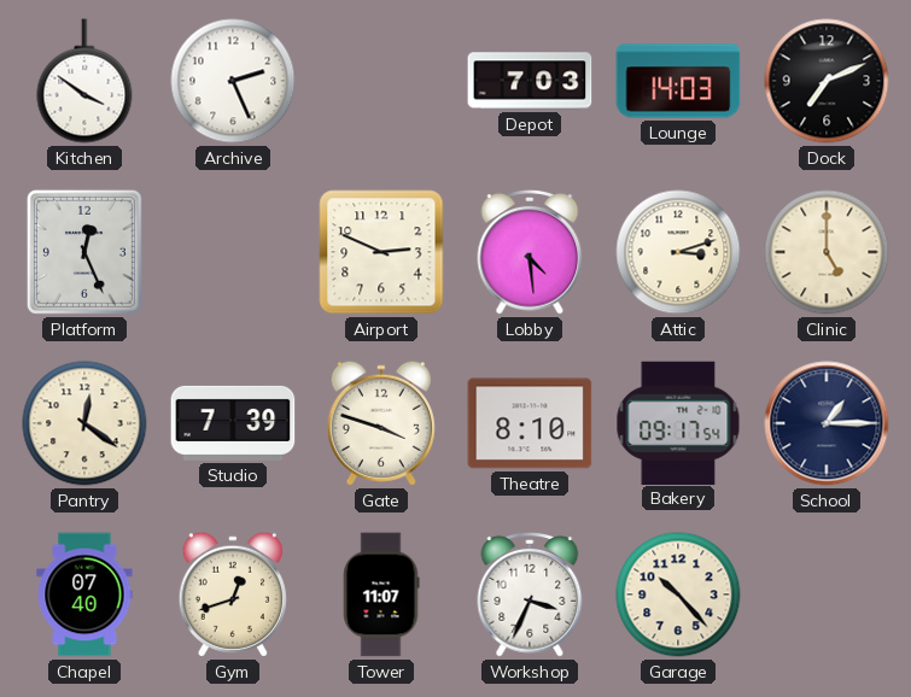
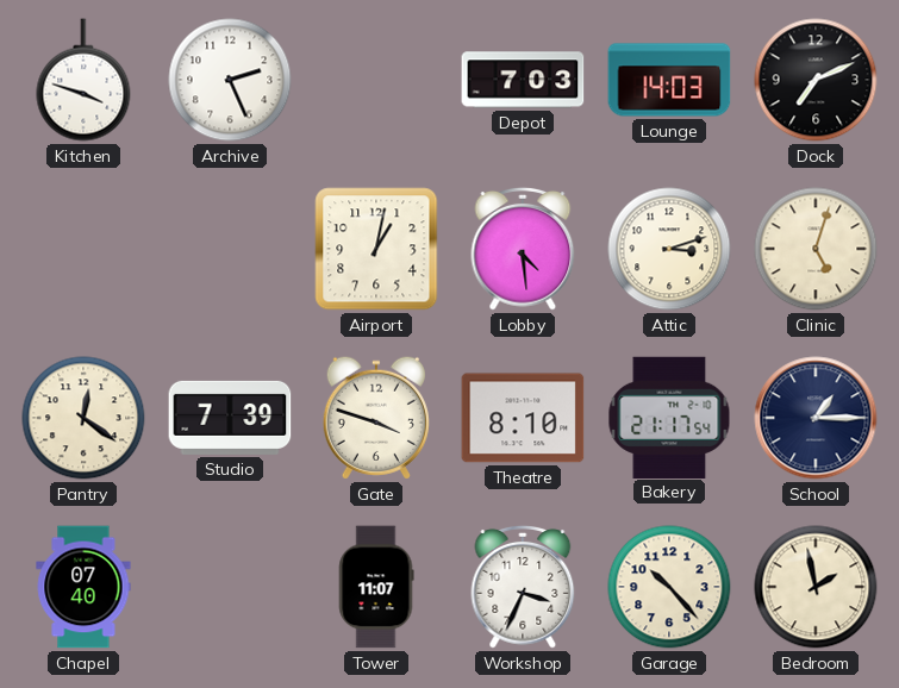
Kitchen: 3:51 -> 3:48
Platform: 12:26 -> none
Airport: 2:49 -> 1:02
Clinic: 5:00 -> 5:03
Bakery: 09:17 -> 21:17
Gym: 12:42 -> none
Bedroom: none -> 1:58
